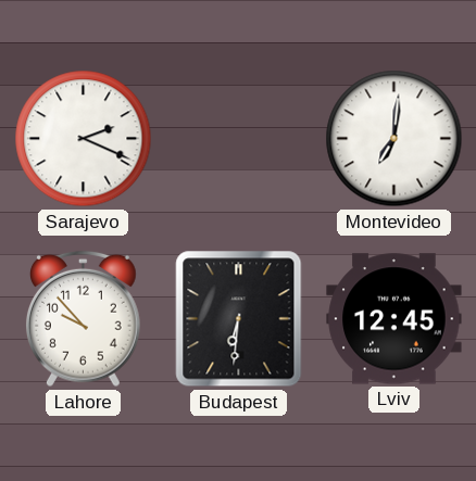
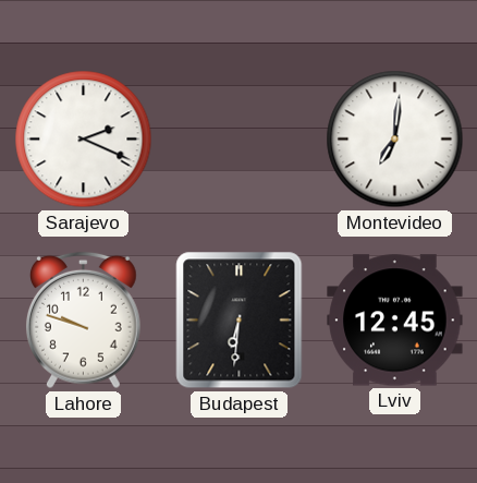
Lahore: 9:53 -> 9:48
